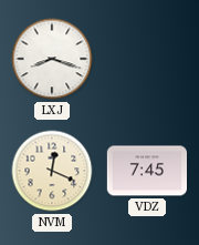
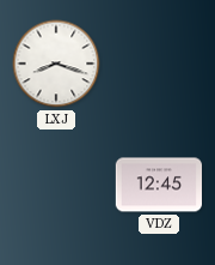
NVM: 12:19 -> none
VDZ: 7:45 -> 12:45
